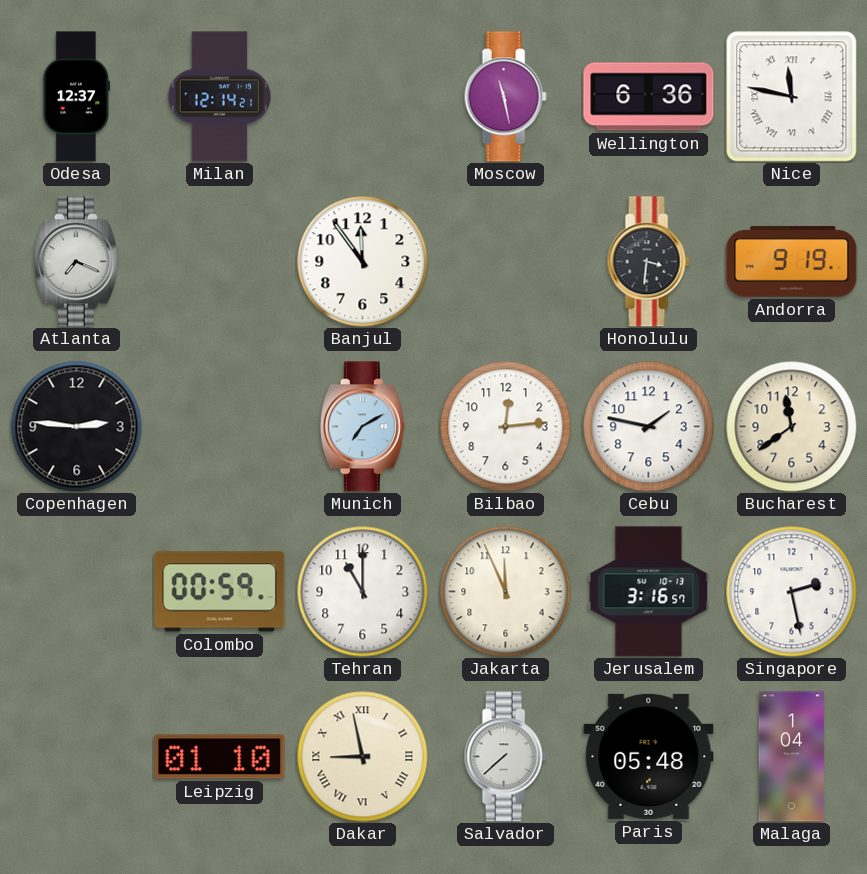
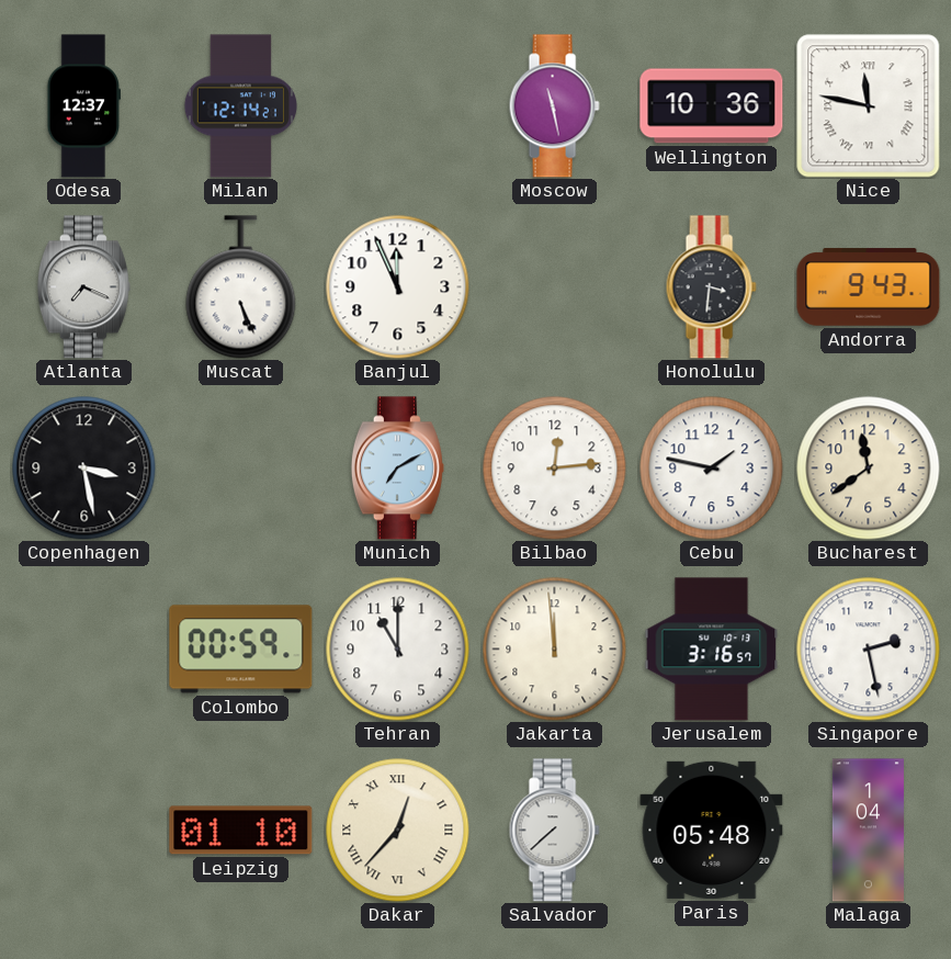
Wellington: 6:36 -> 10:36
Muscat: none -> 5:26
Banjul: 11:54 -> 11:56
Andorra: 9:19 -> 9:43
Copenhagen: 2:46 -> 3:28
Jakarta: 11:56 -> 11:59
Dakar: 8:58 -> 12:37
